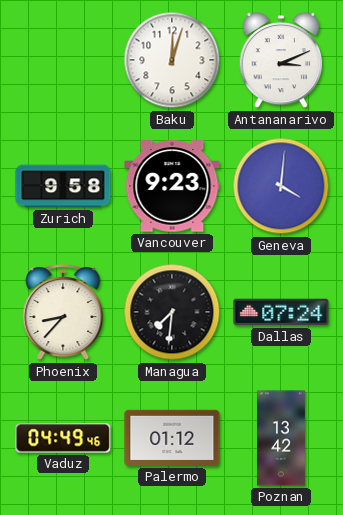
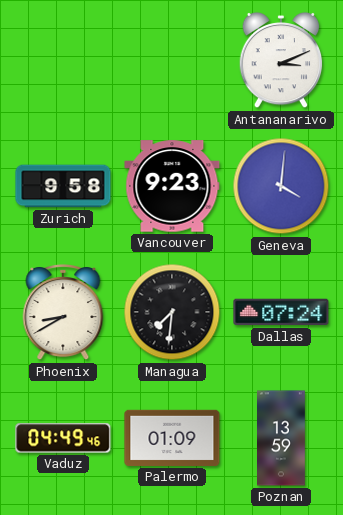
Baku: 12:03 -> none
Phoenix: 8:37 -> 8:40
Palermo: 01:12 -> 01:09
Poznan: 13:42 -> 13:59
